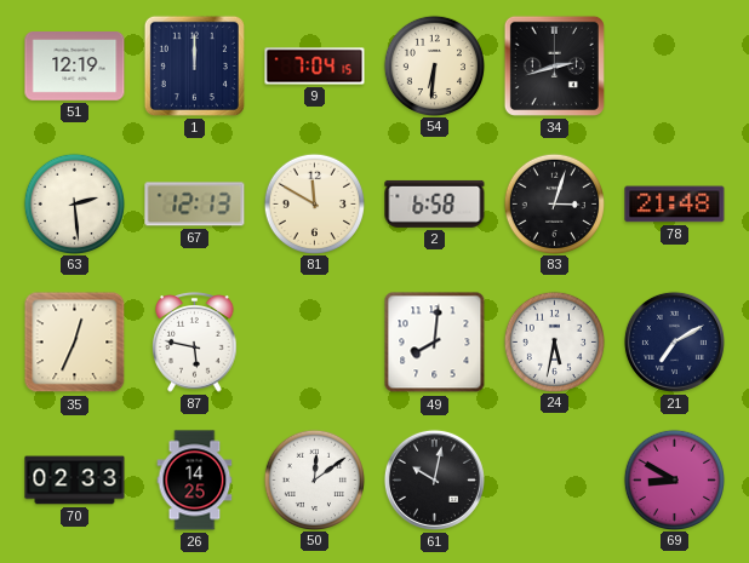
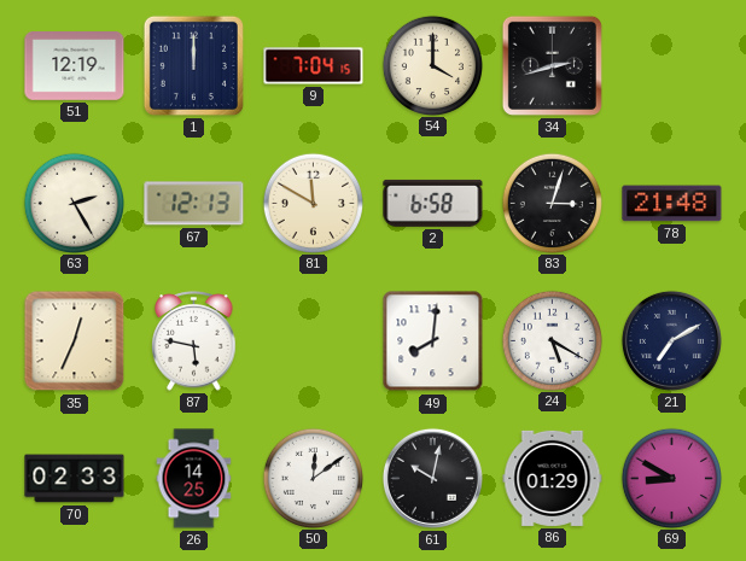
54: 6:31 -> 4:00
63: 2:29 -> 2:25
24: 5:32 -> 5:20
86: none -> 01:29
